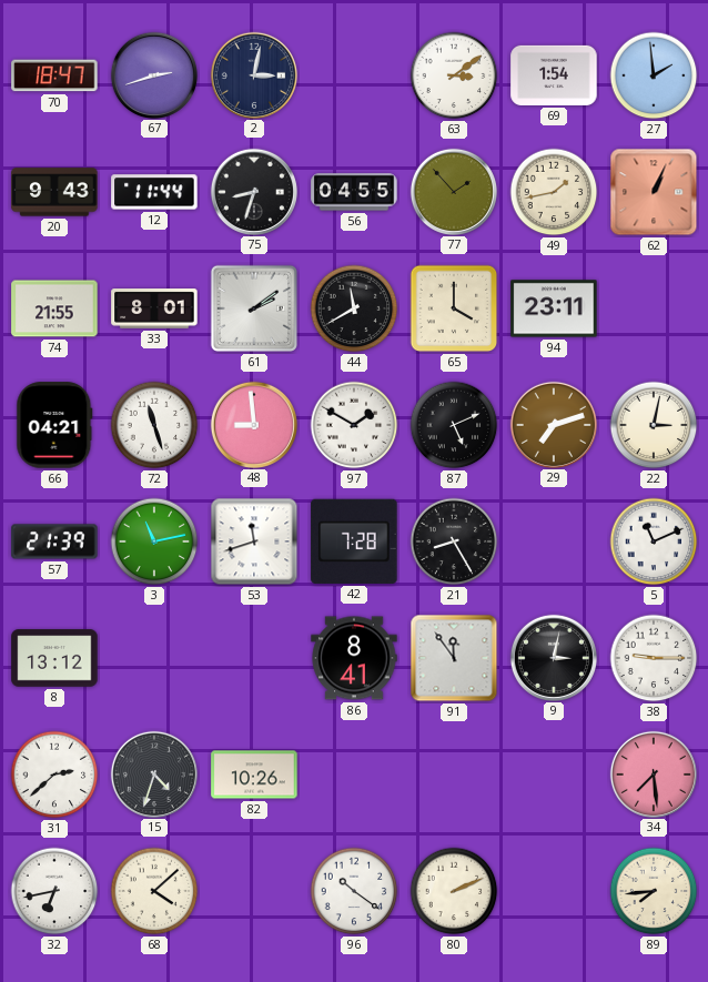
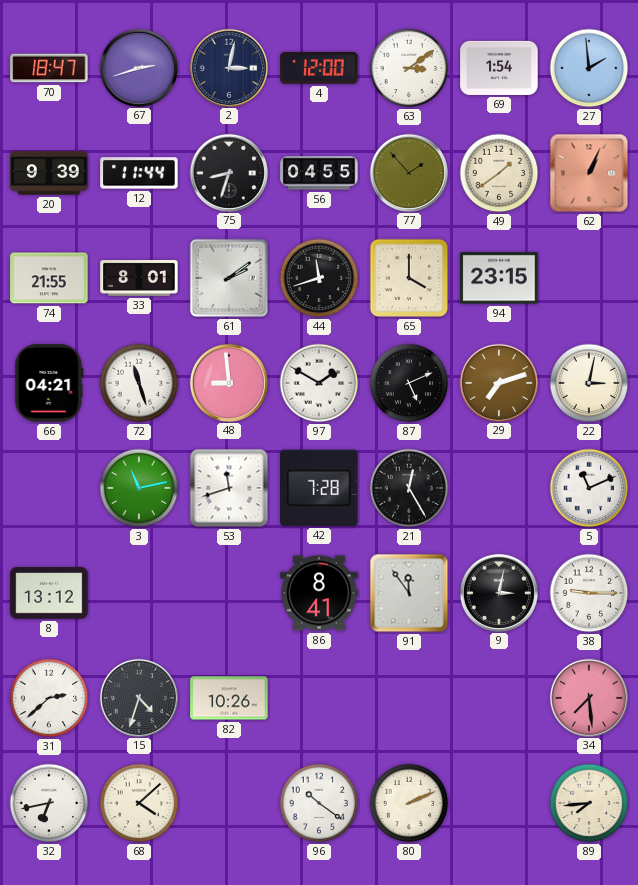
4: none -> 12:00
20: 9:43 -> 9:39
49: 1:43 -> 1:39
44: 11:40 -> 11:42
94: 23:11 -> 23:15
57: 21:39 -> none
21: 8:25 -> 12:25
